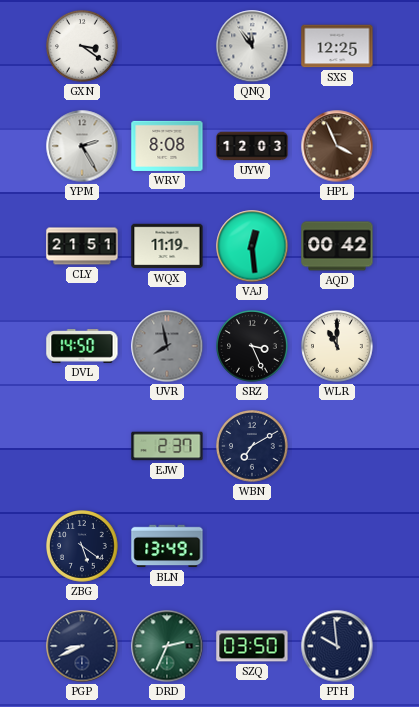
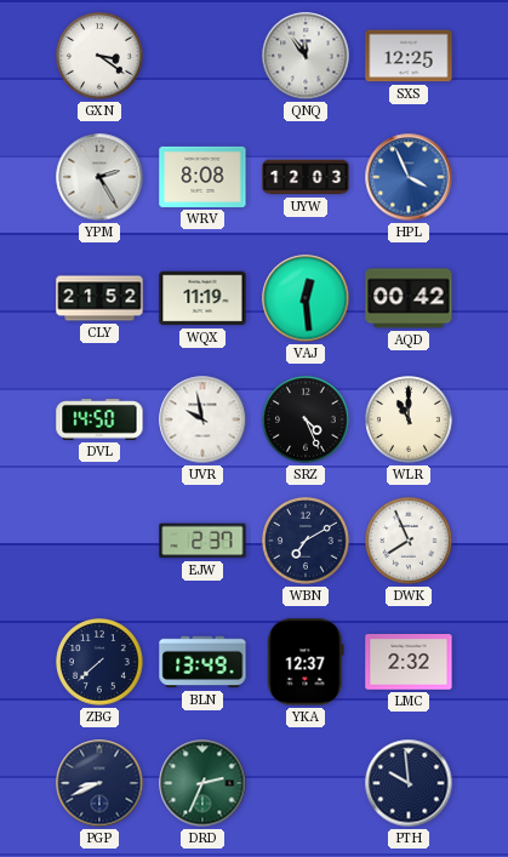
HPL dial: brown -> blue
CLY: 21:51 -> 21:52
UVR: 7:58 -> 9:58
UVR dial: grey -> white
SRZ: 3:26 -> 4:26
DWK: none -> 7:56
ZBG: 5:21 -> 7:38
YKA: none -> 12:37
LMC: none -> 2:32
SZQ: 03:50 -> none
